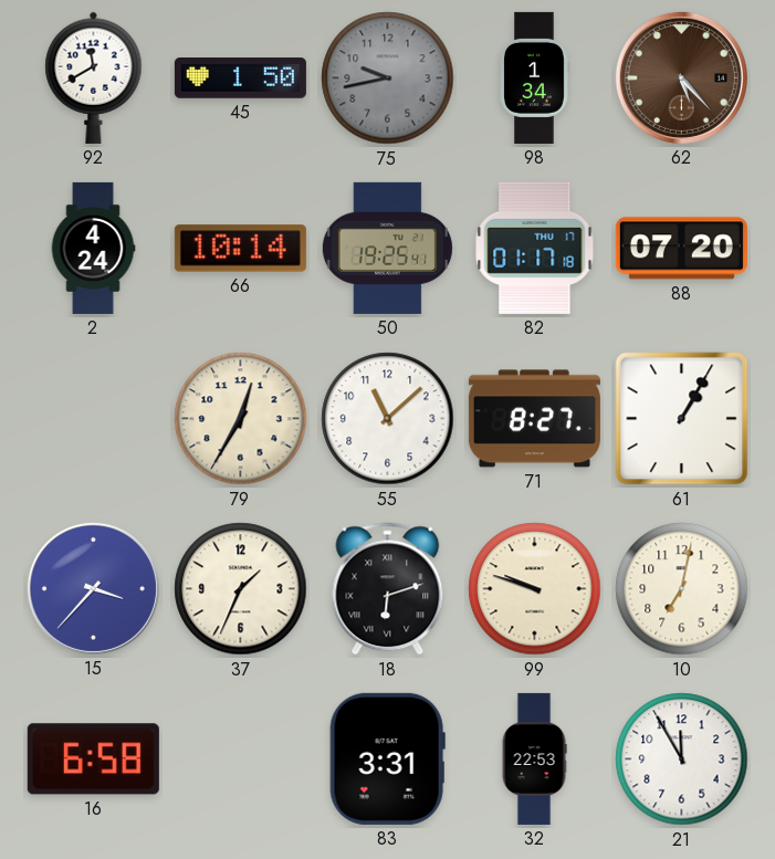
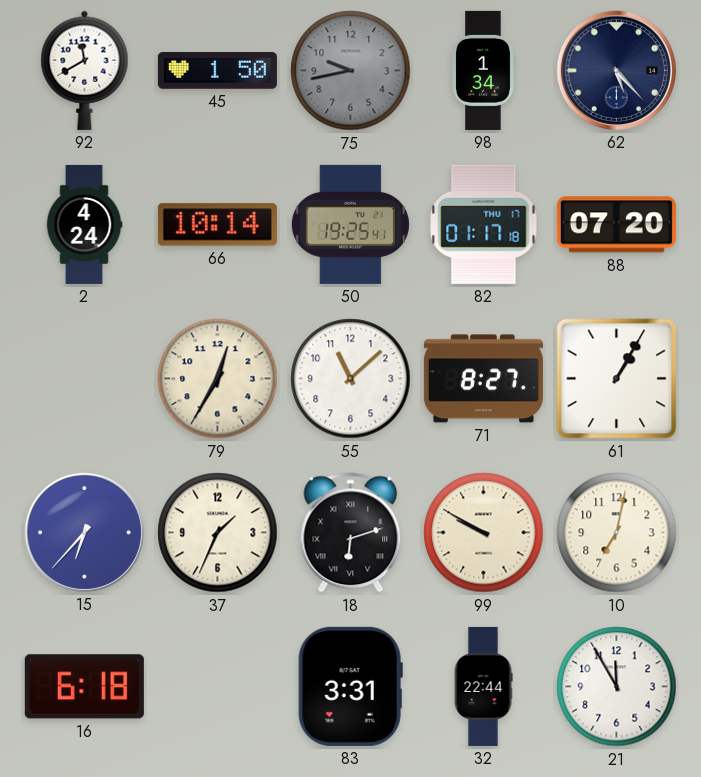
62 dial: brown -> navy
15: 3:37 -> 6:37
99: 9:48 -> 9:50
16: 6:58 -> 6:18
32: 22:53 -> 22:44
